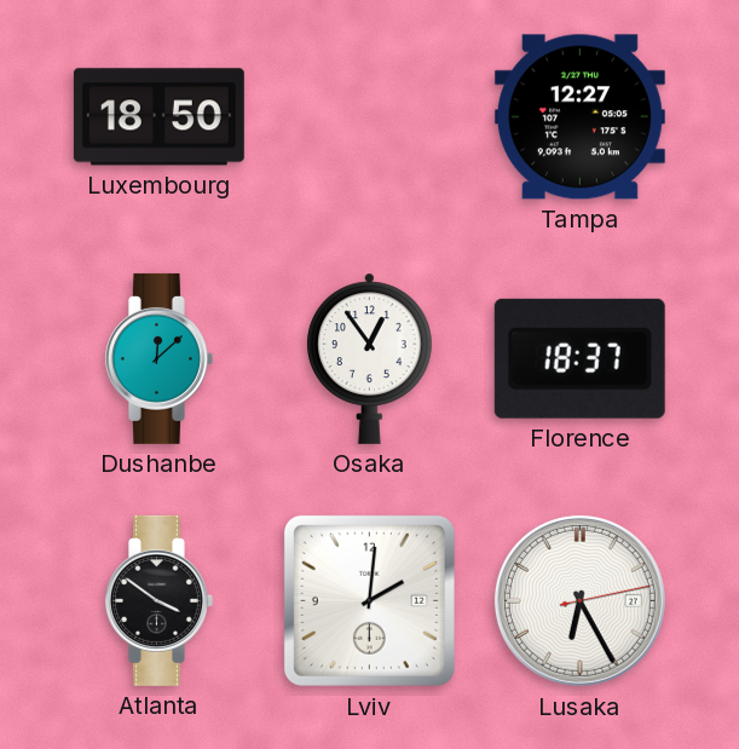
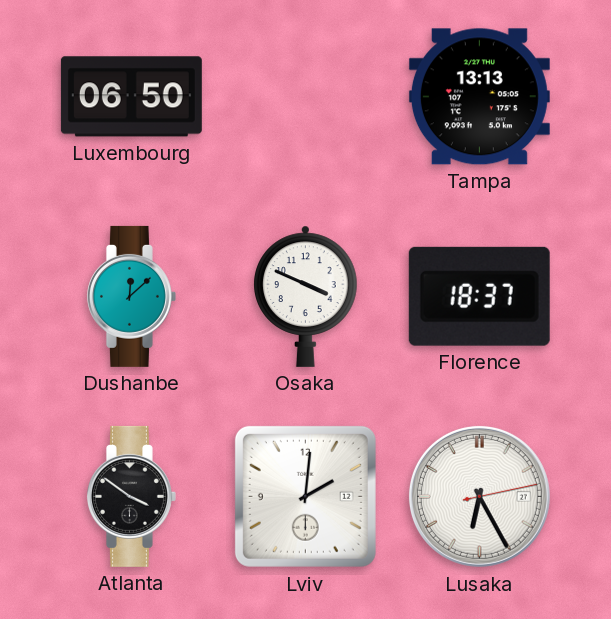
Luxembourg: 18:50 -> 06:50
Tampa: 12:27 -> 13:13
Osaka: 12:54 -> 3:49
